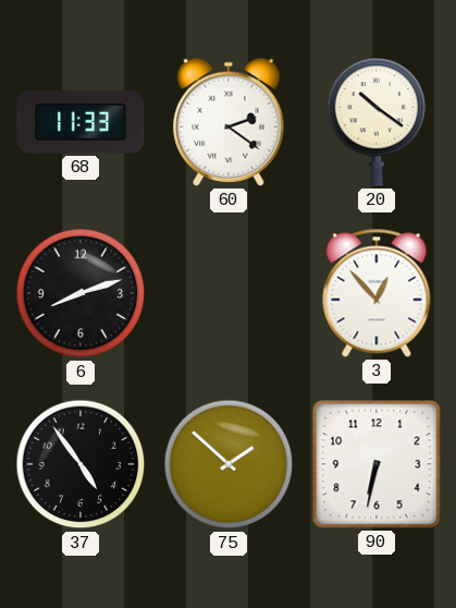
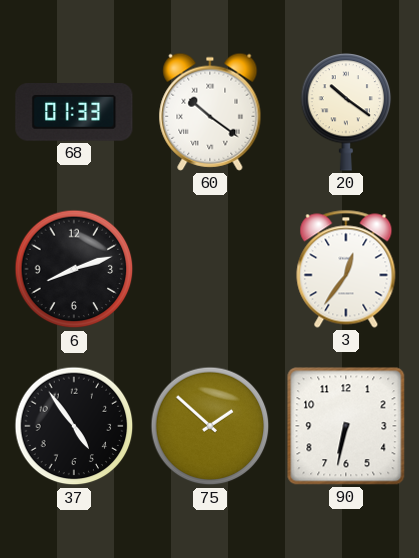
68: 11:33 -> 01:33
60: 2:21 -> 10:21
3: 12:53 -> 12:36
